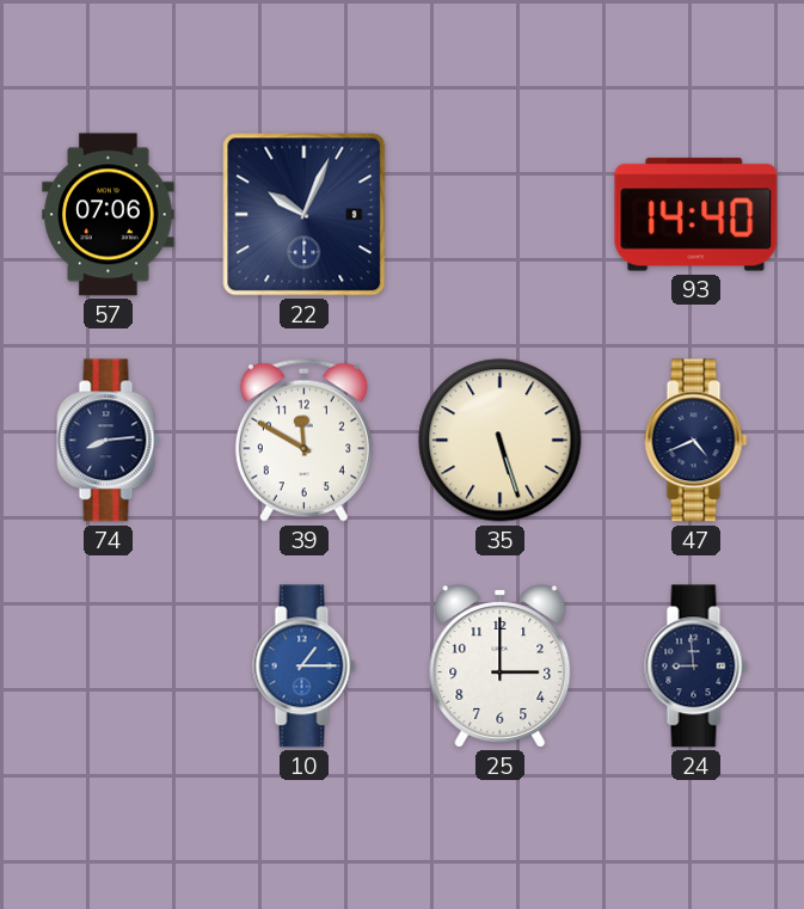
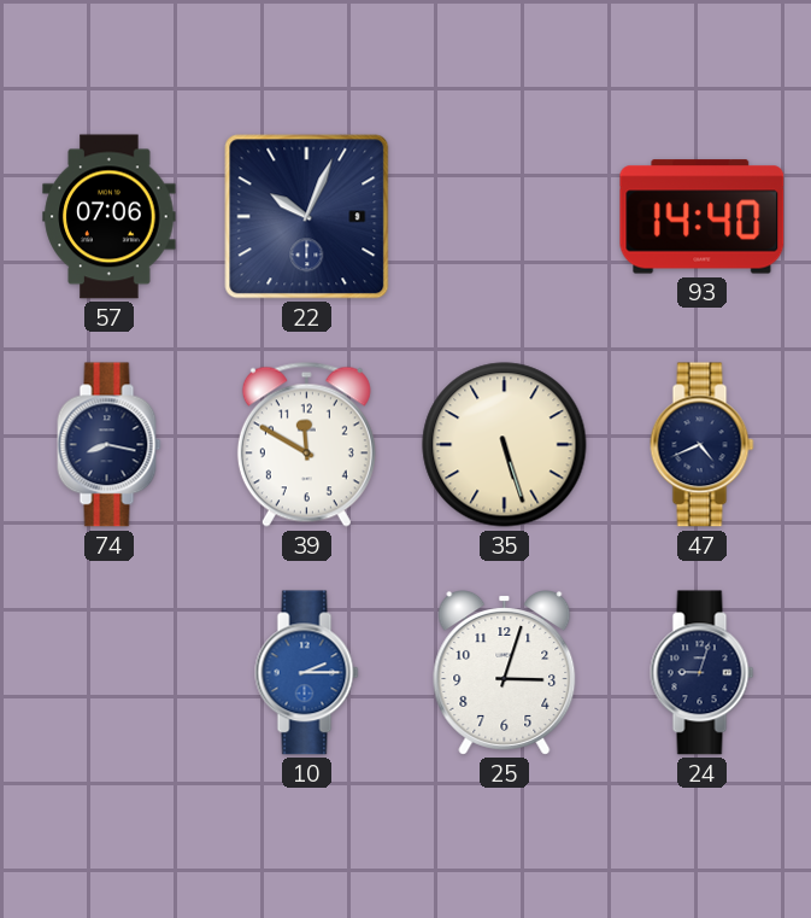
74: 8:14 -> 8:17
10: 1:15 -> 2:15
25: 3:00 -> 3:03
24: 8:59 -> 9:03
